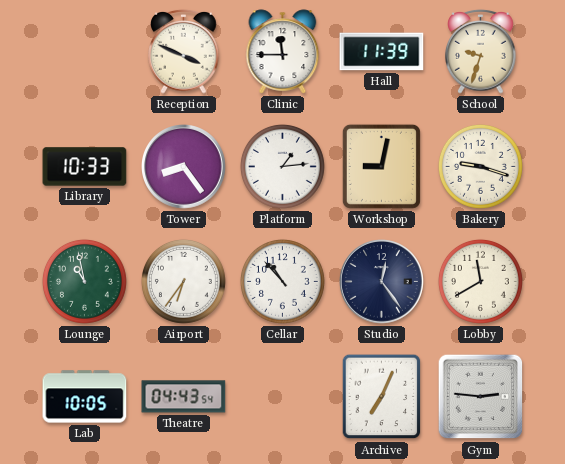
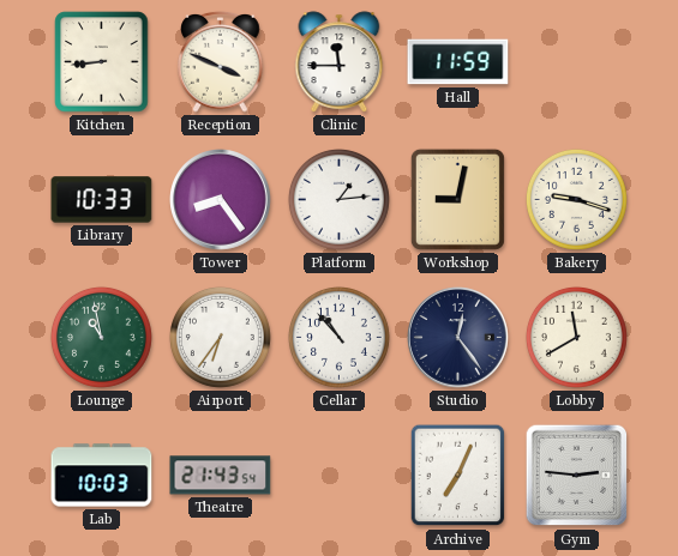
Kitchen: none -> 8:44
Hall: 11:39 -> 11:59
School: 9:33 -> none
Lab: 10:05 -> 10:03
Theatre: 04:43 -> 21:43
